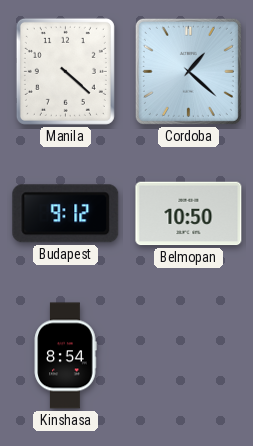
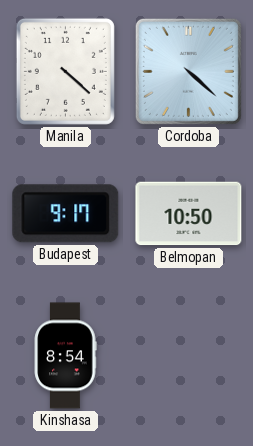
Cordoba: 1:22 -> 4:22
Budapest: 9:12 -> 9:17
